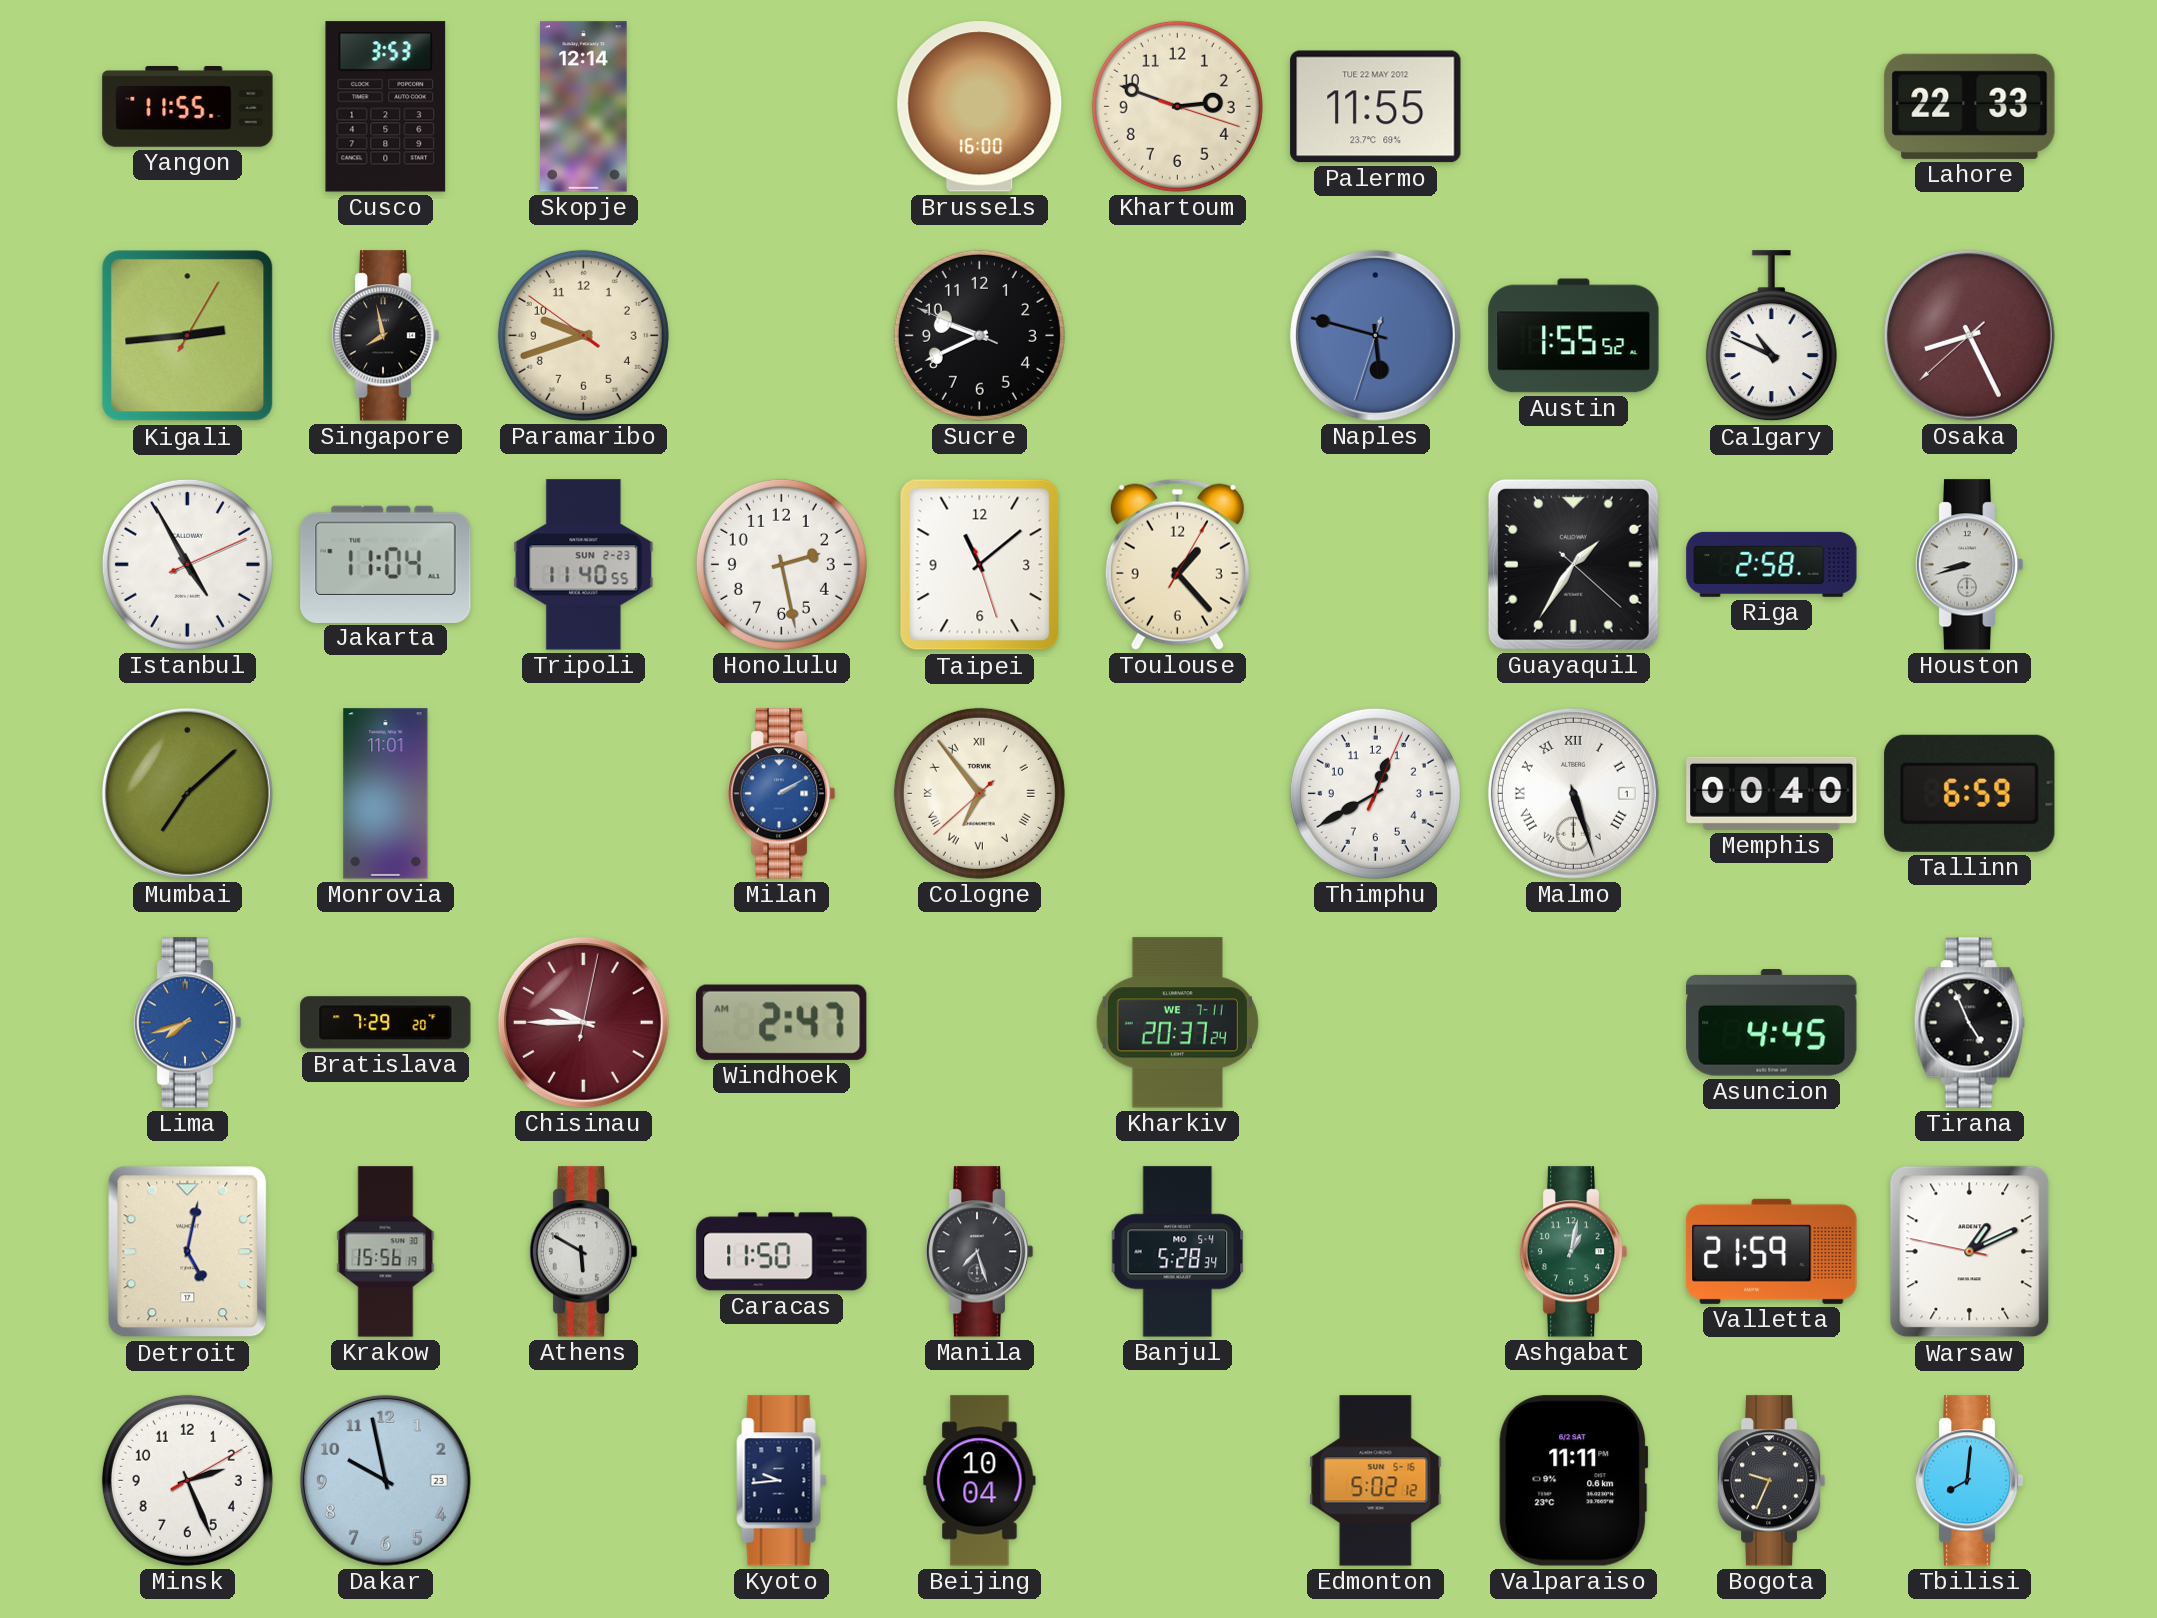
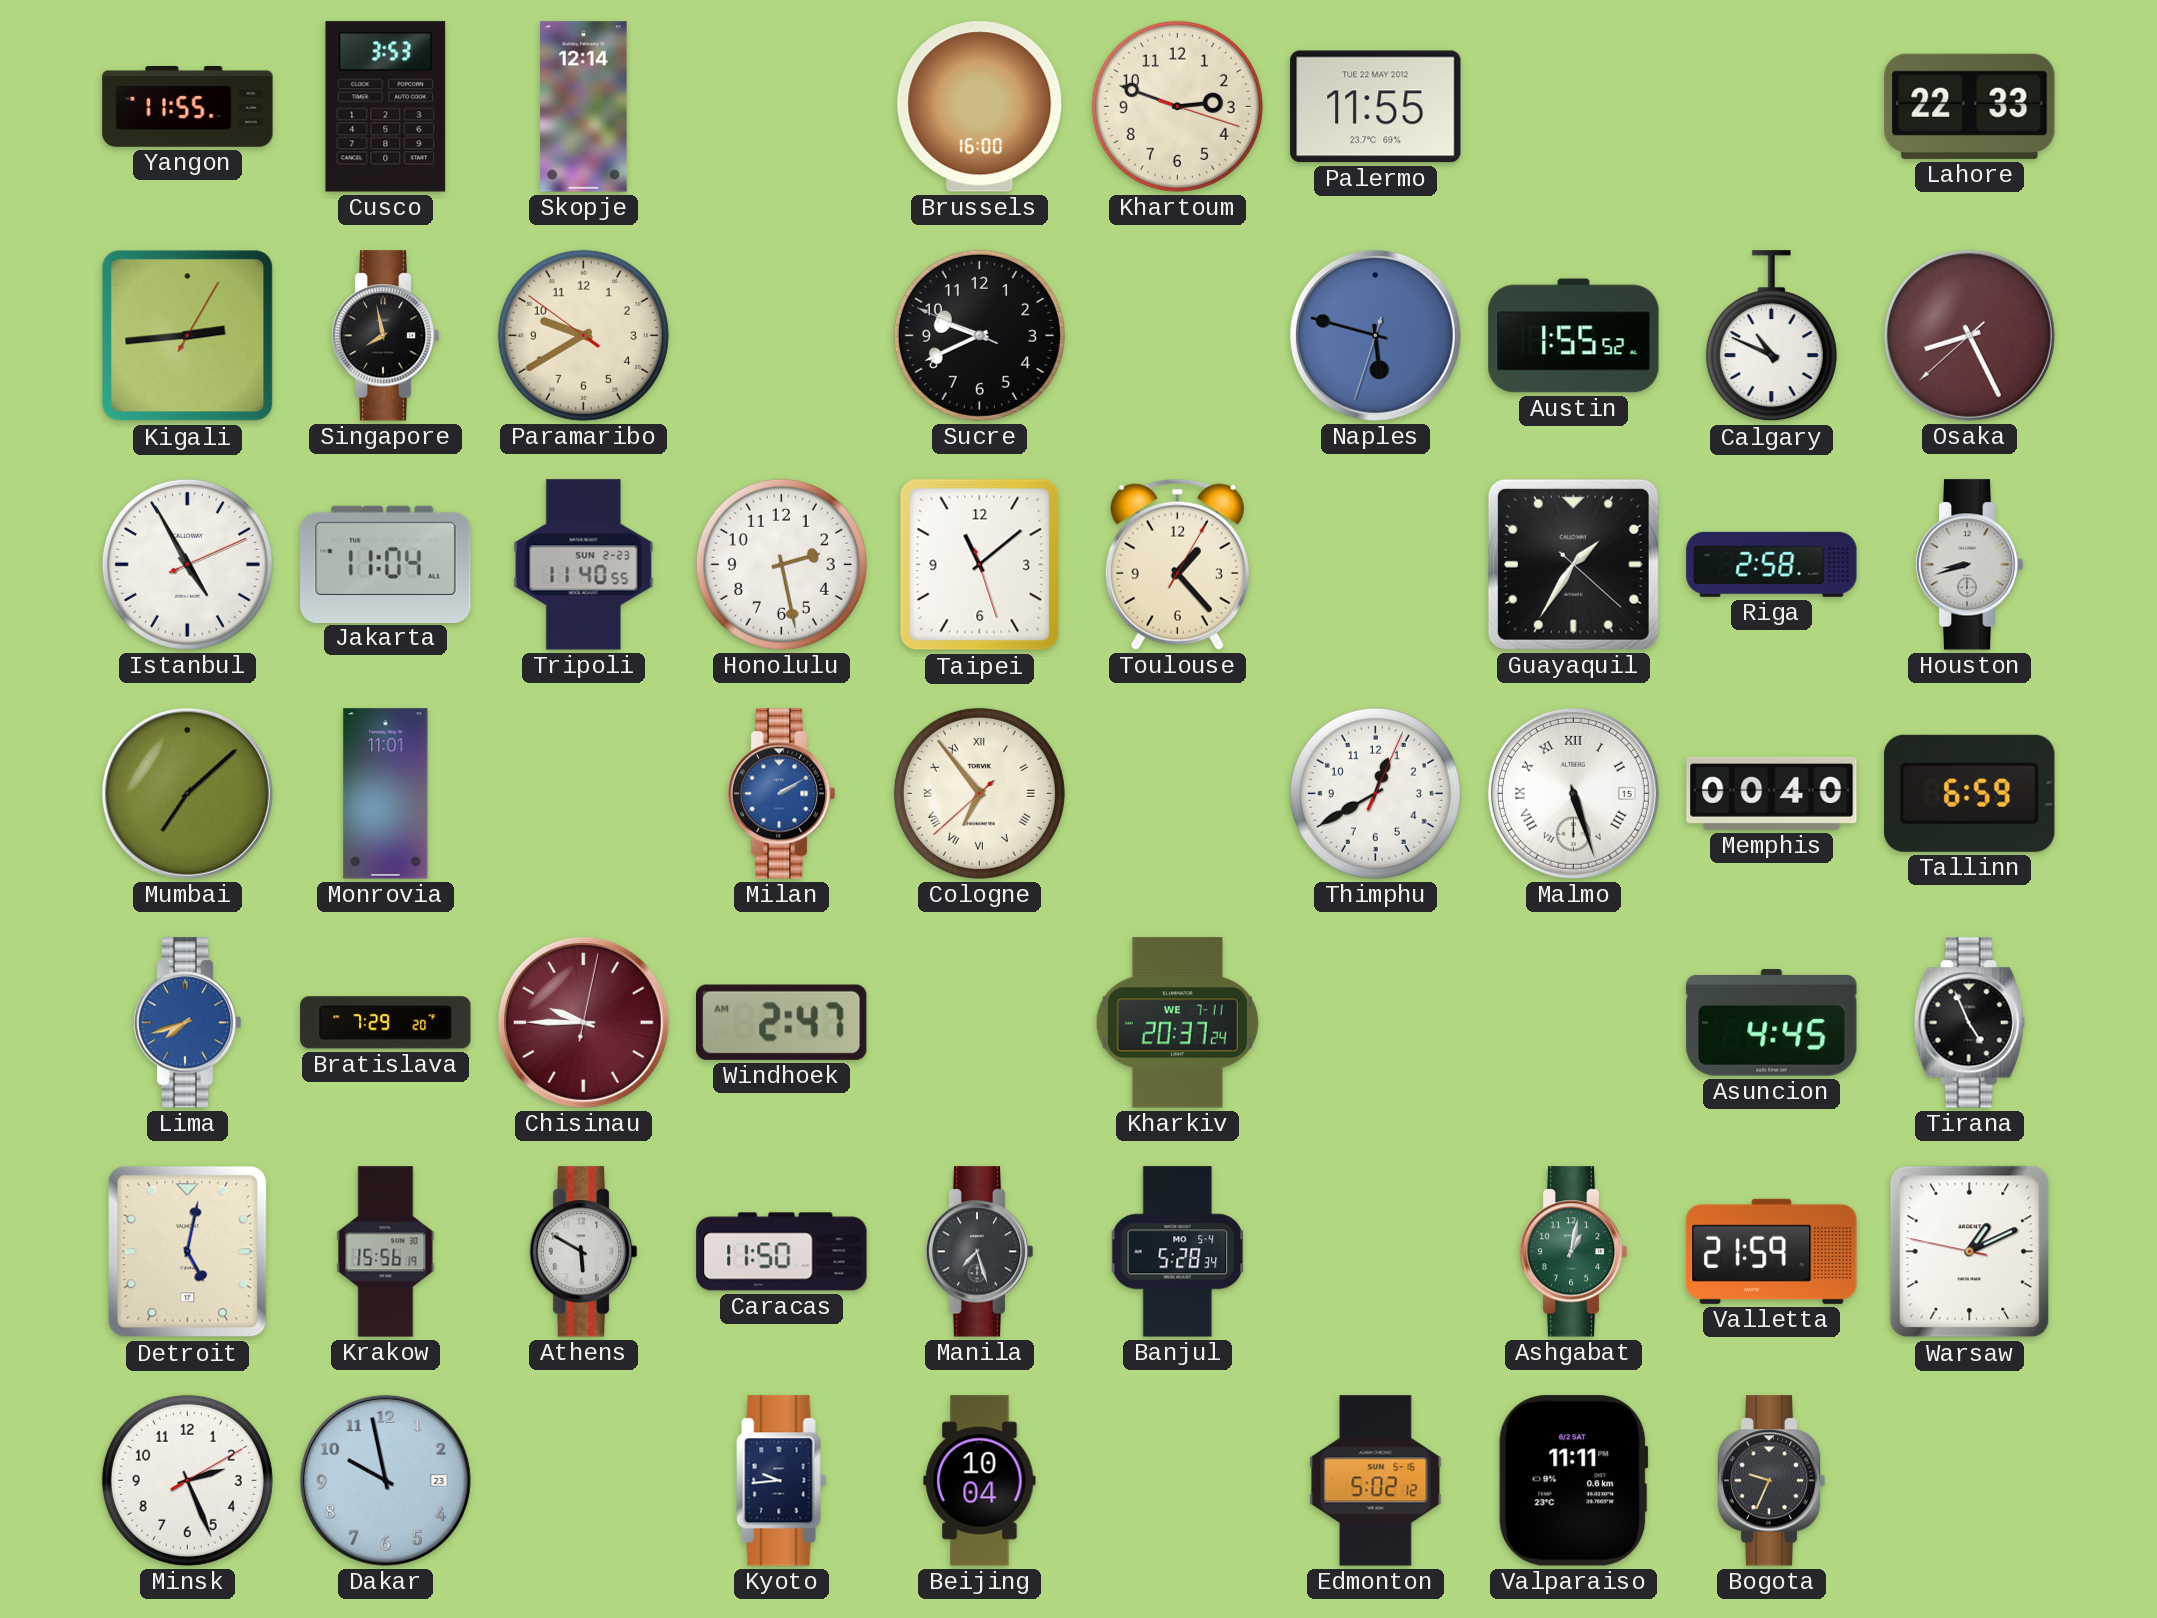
Paramaribo: 9:41 -> 9:39
Malmo date: 1 -> 15
Tbilisi: 8:01 -> none
